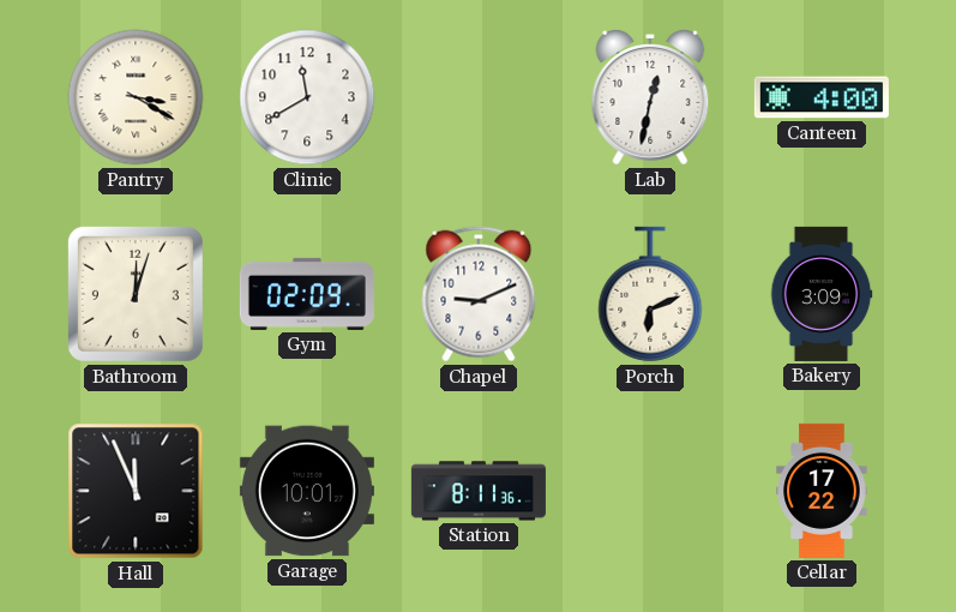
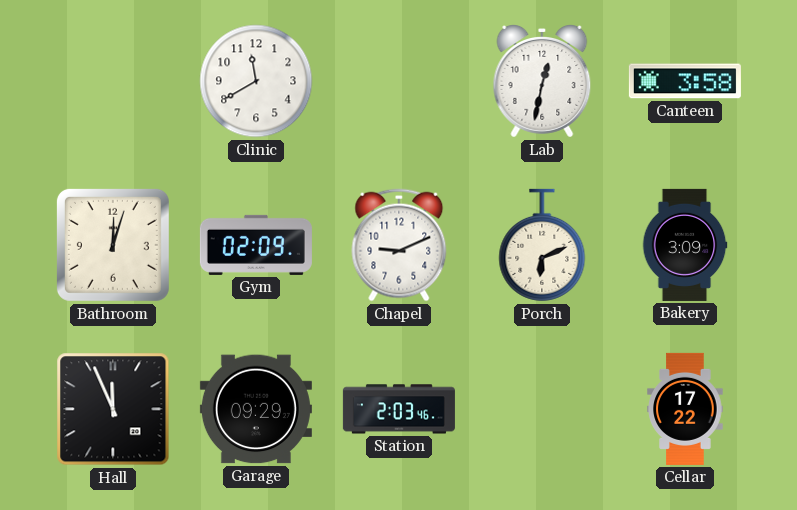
Pantry: 3:20 -> none
Canteen: 4:00 -> 3:58
Garage: 10:01 -> 09:29
Station: 8:11 -> 2:03
